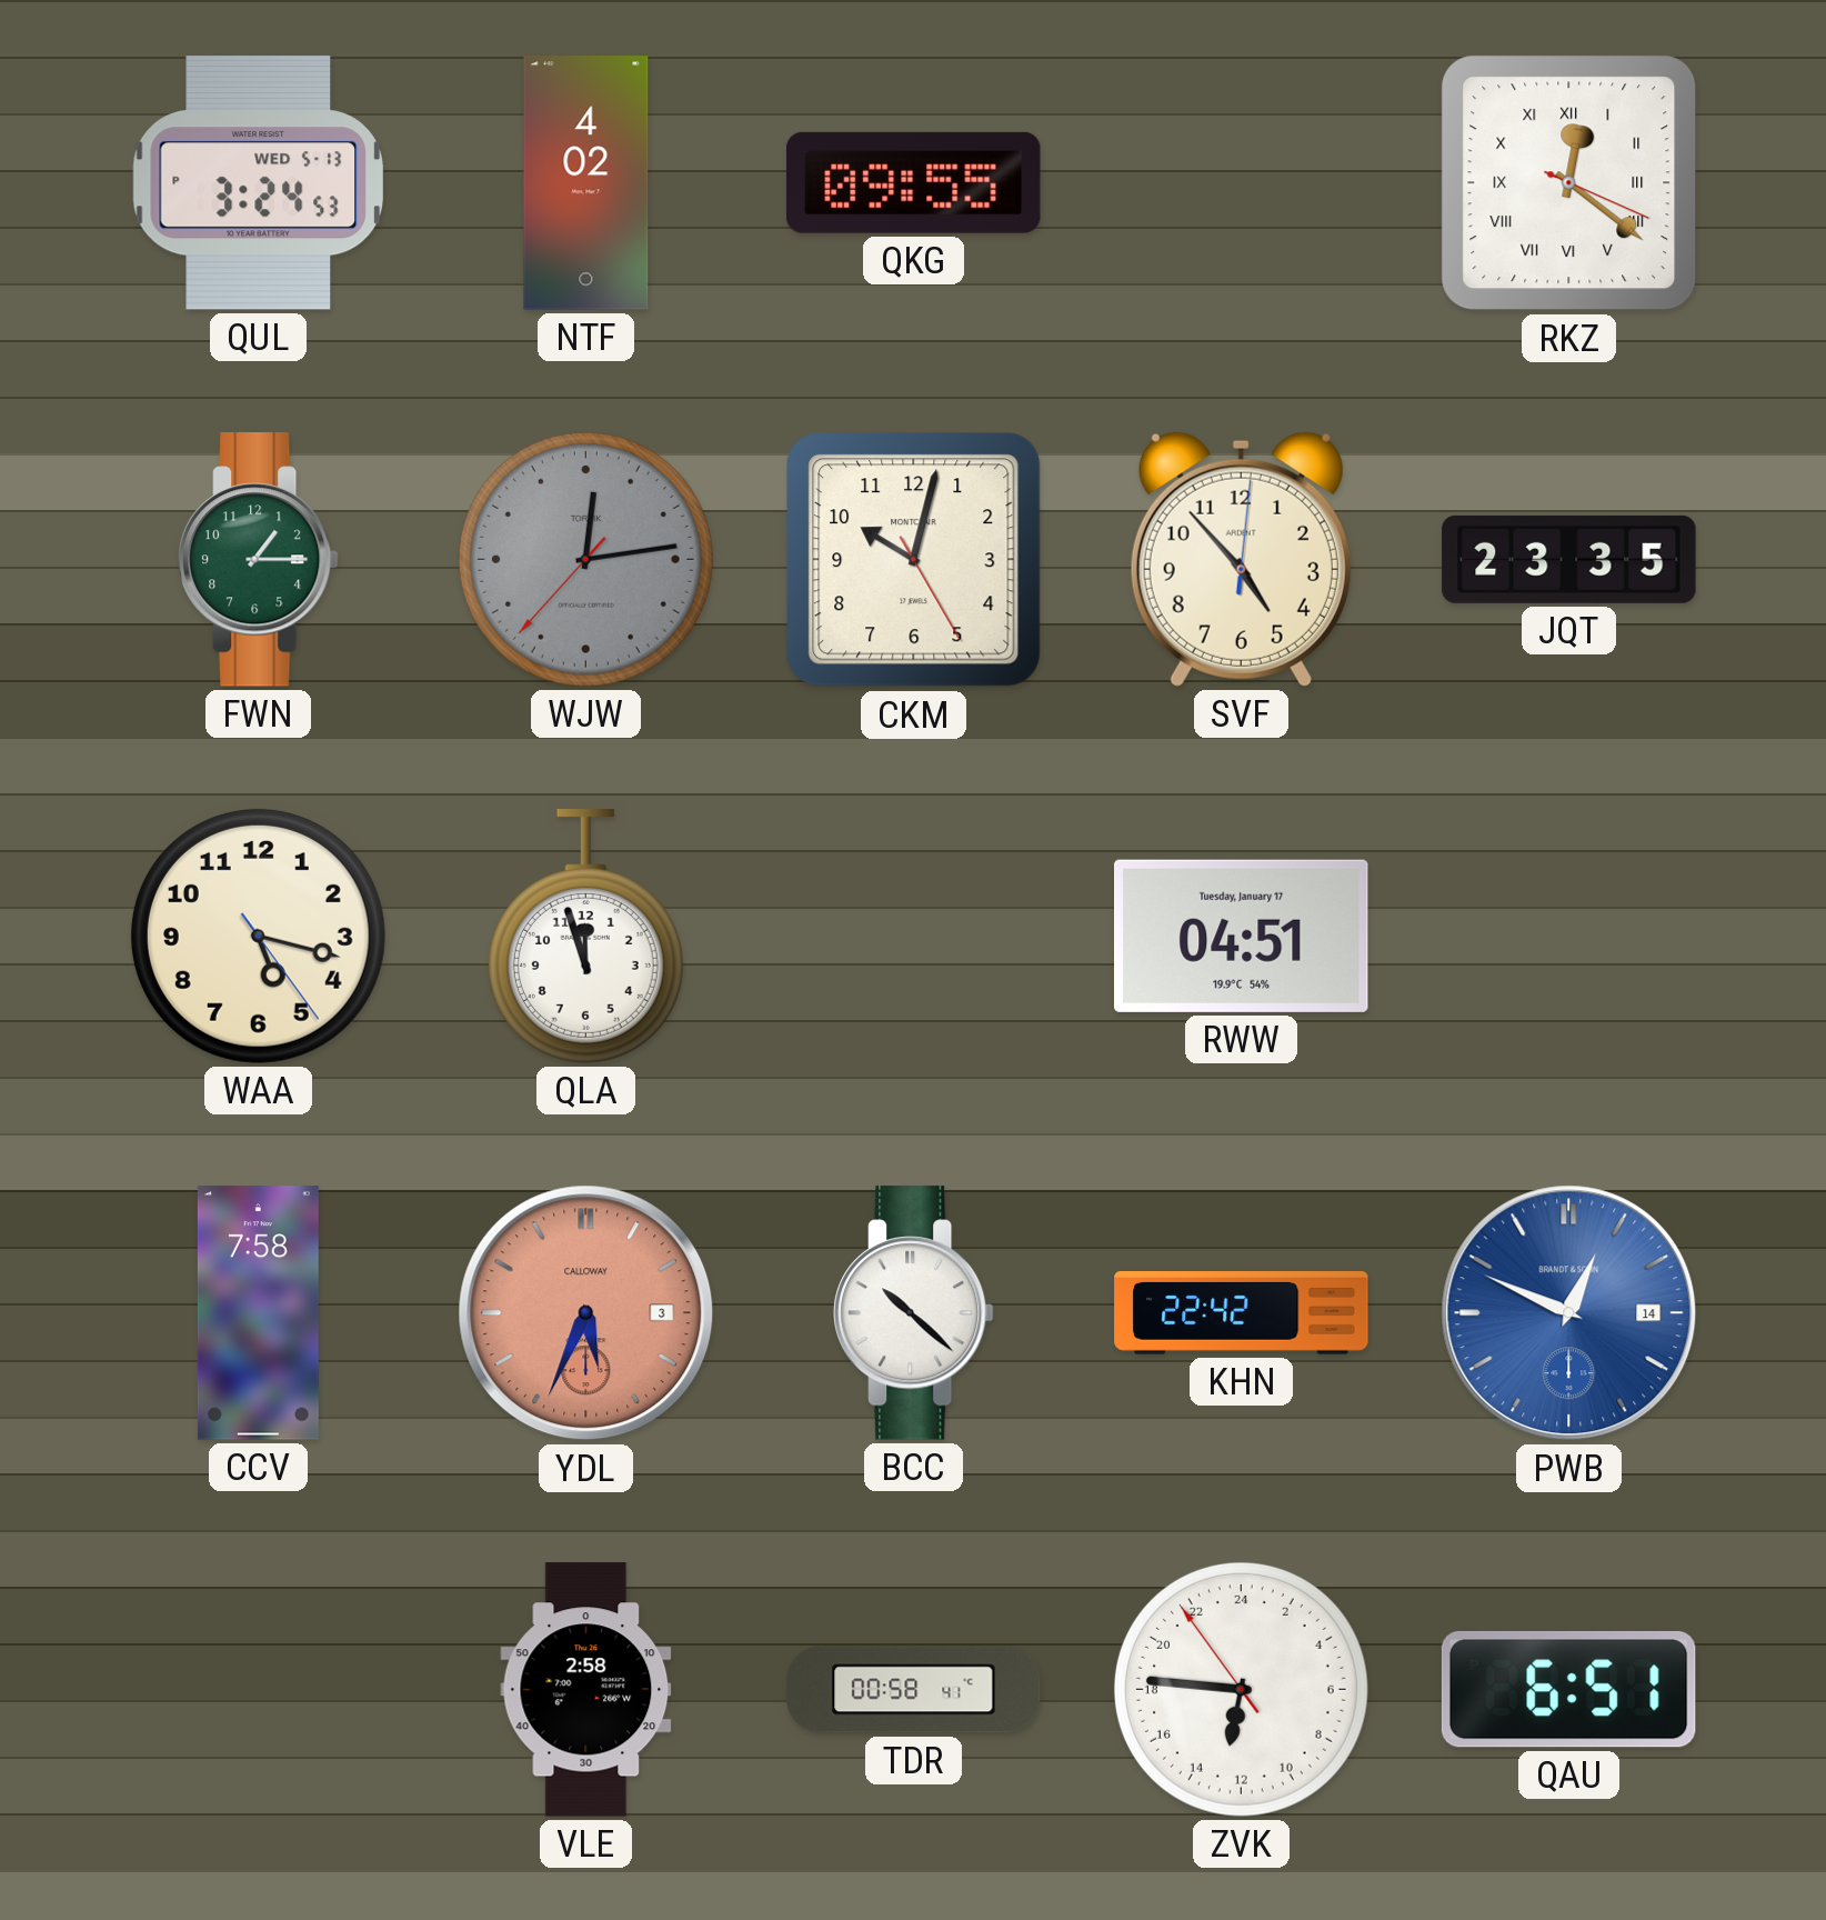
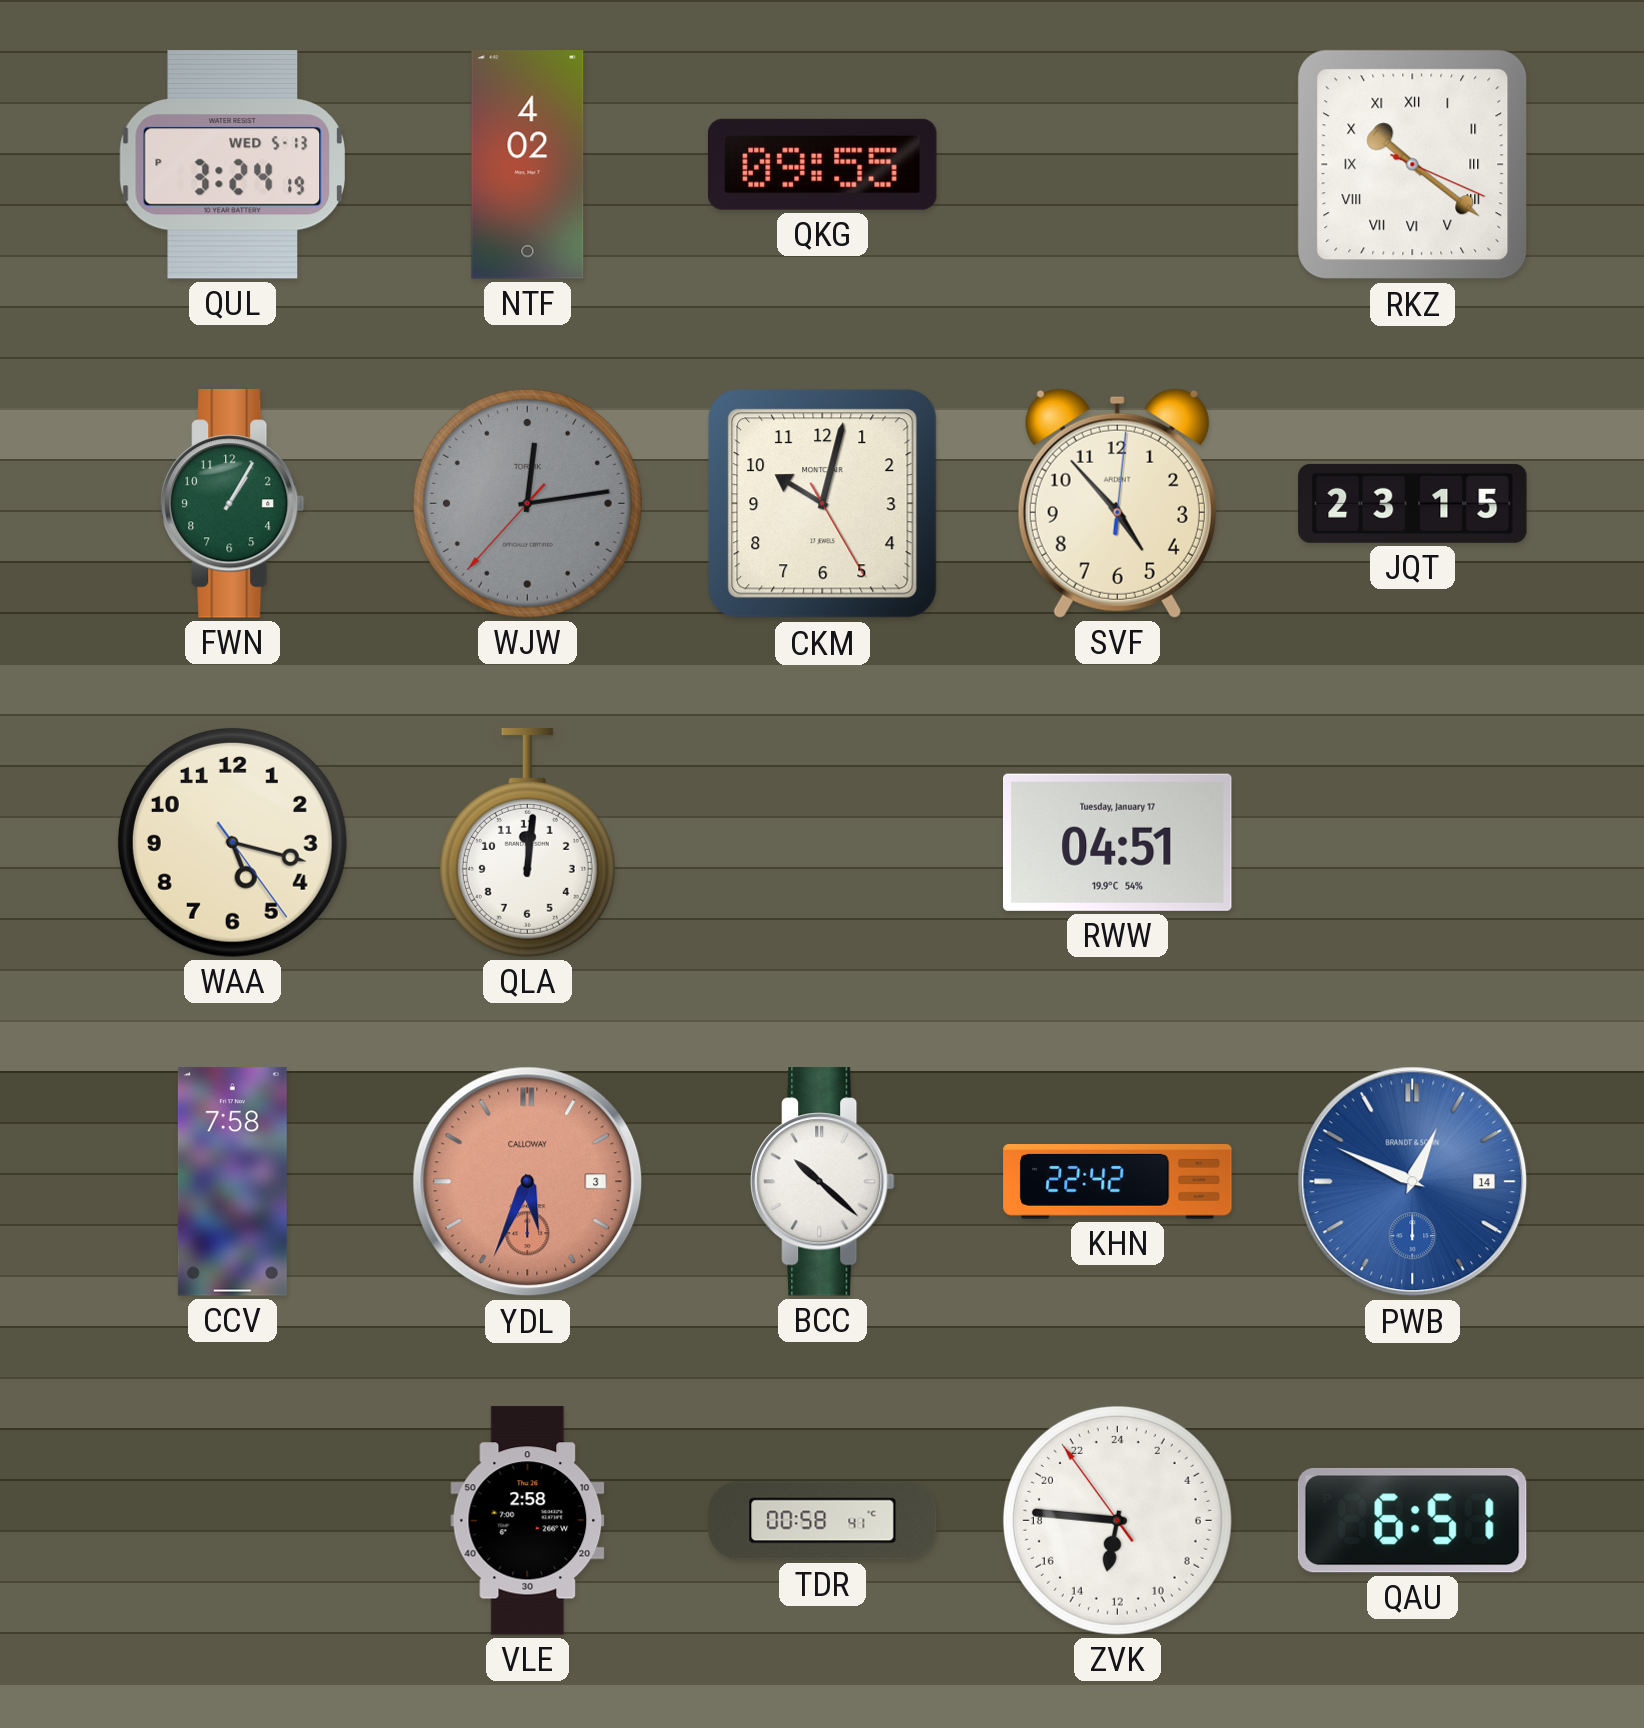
QUL: 3:24:53 PM -> 3:24:19 PM
RKZ: 12:21 -> 10:21
FWN: 1:15 -> 1:05
JQT: 23:35 -> 23:15
QLA: 11:57 -> 12:01
